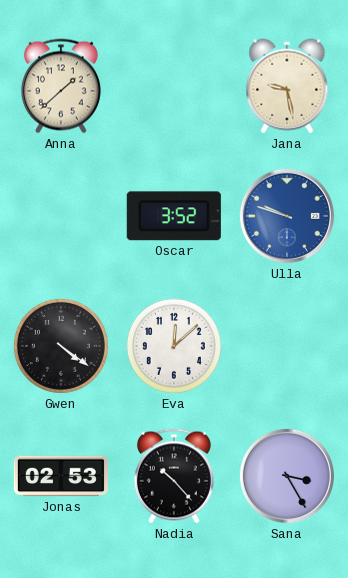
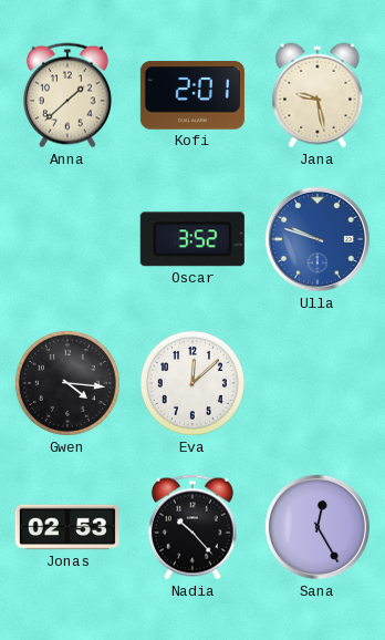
Kofi: none -> 2:01
Gwen: 4:21 -> 4:16
Sana: 3:25 -> 12:25
